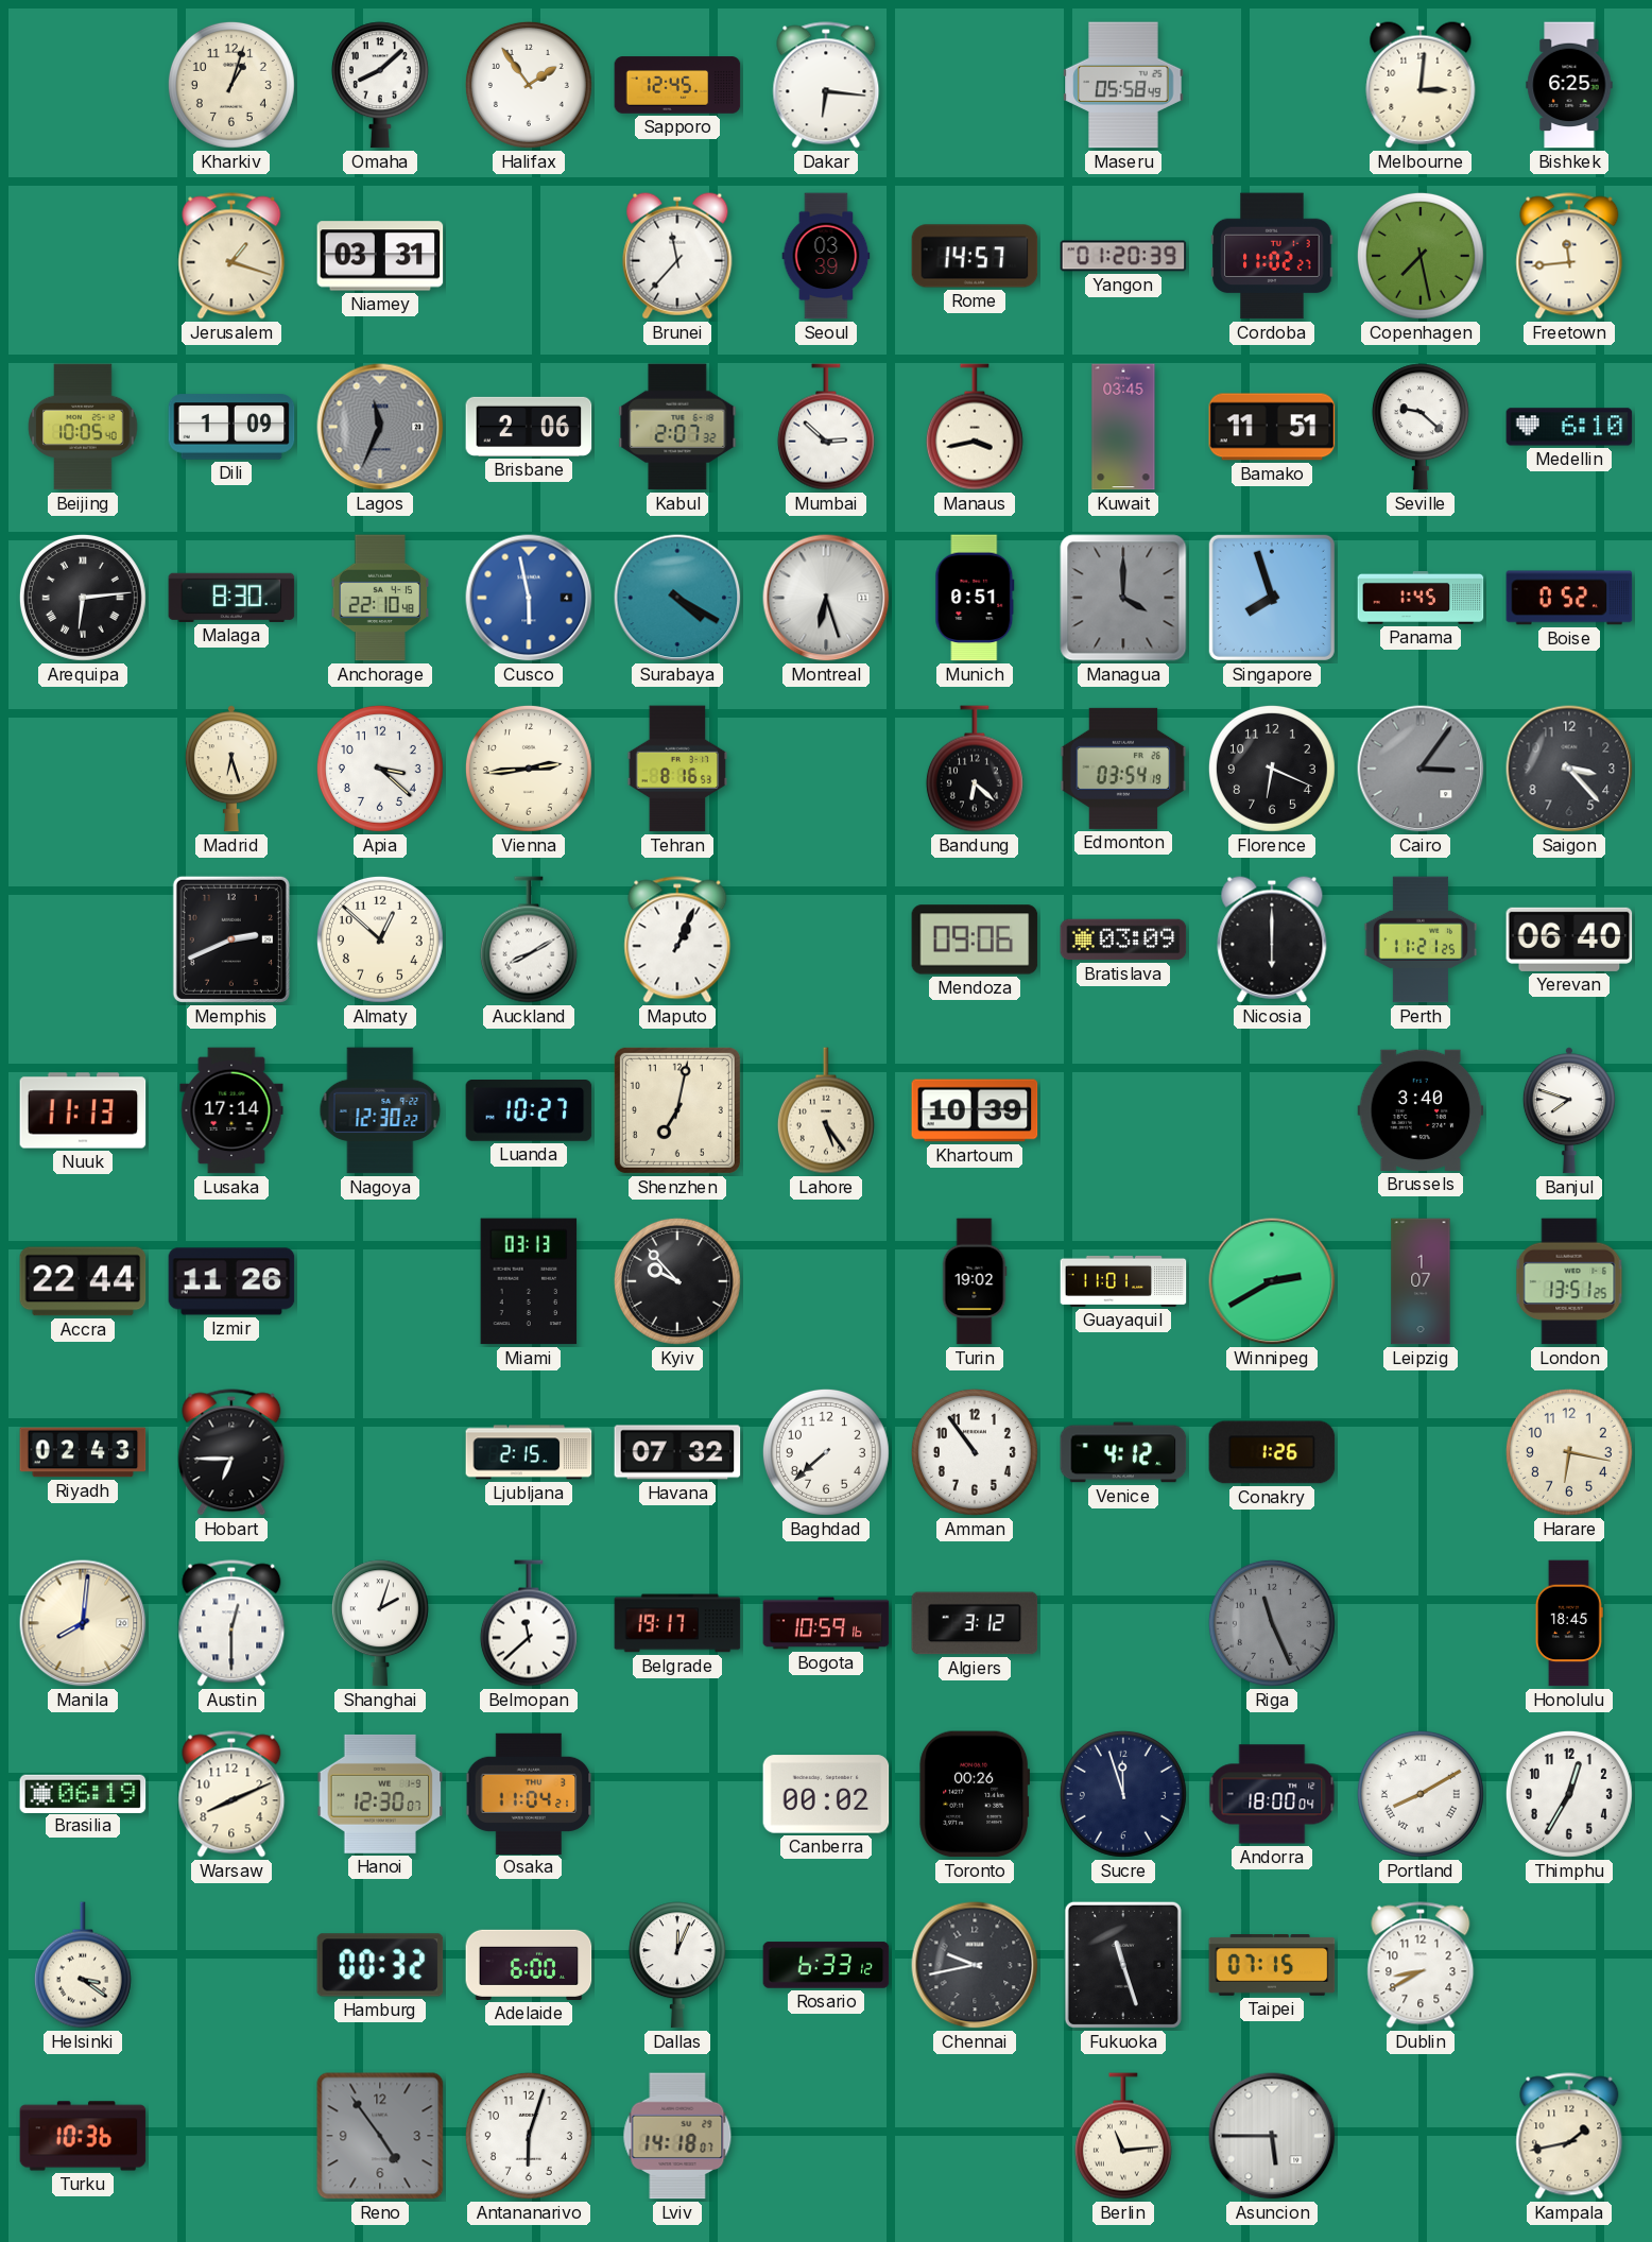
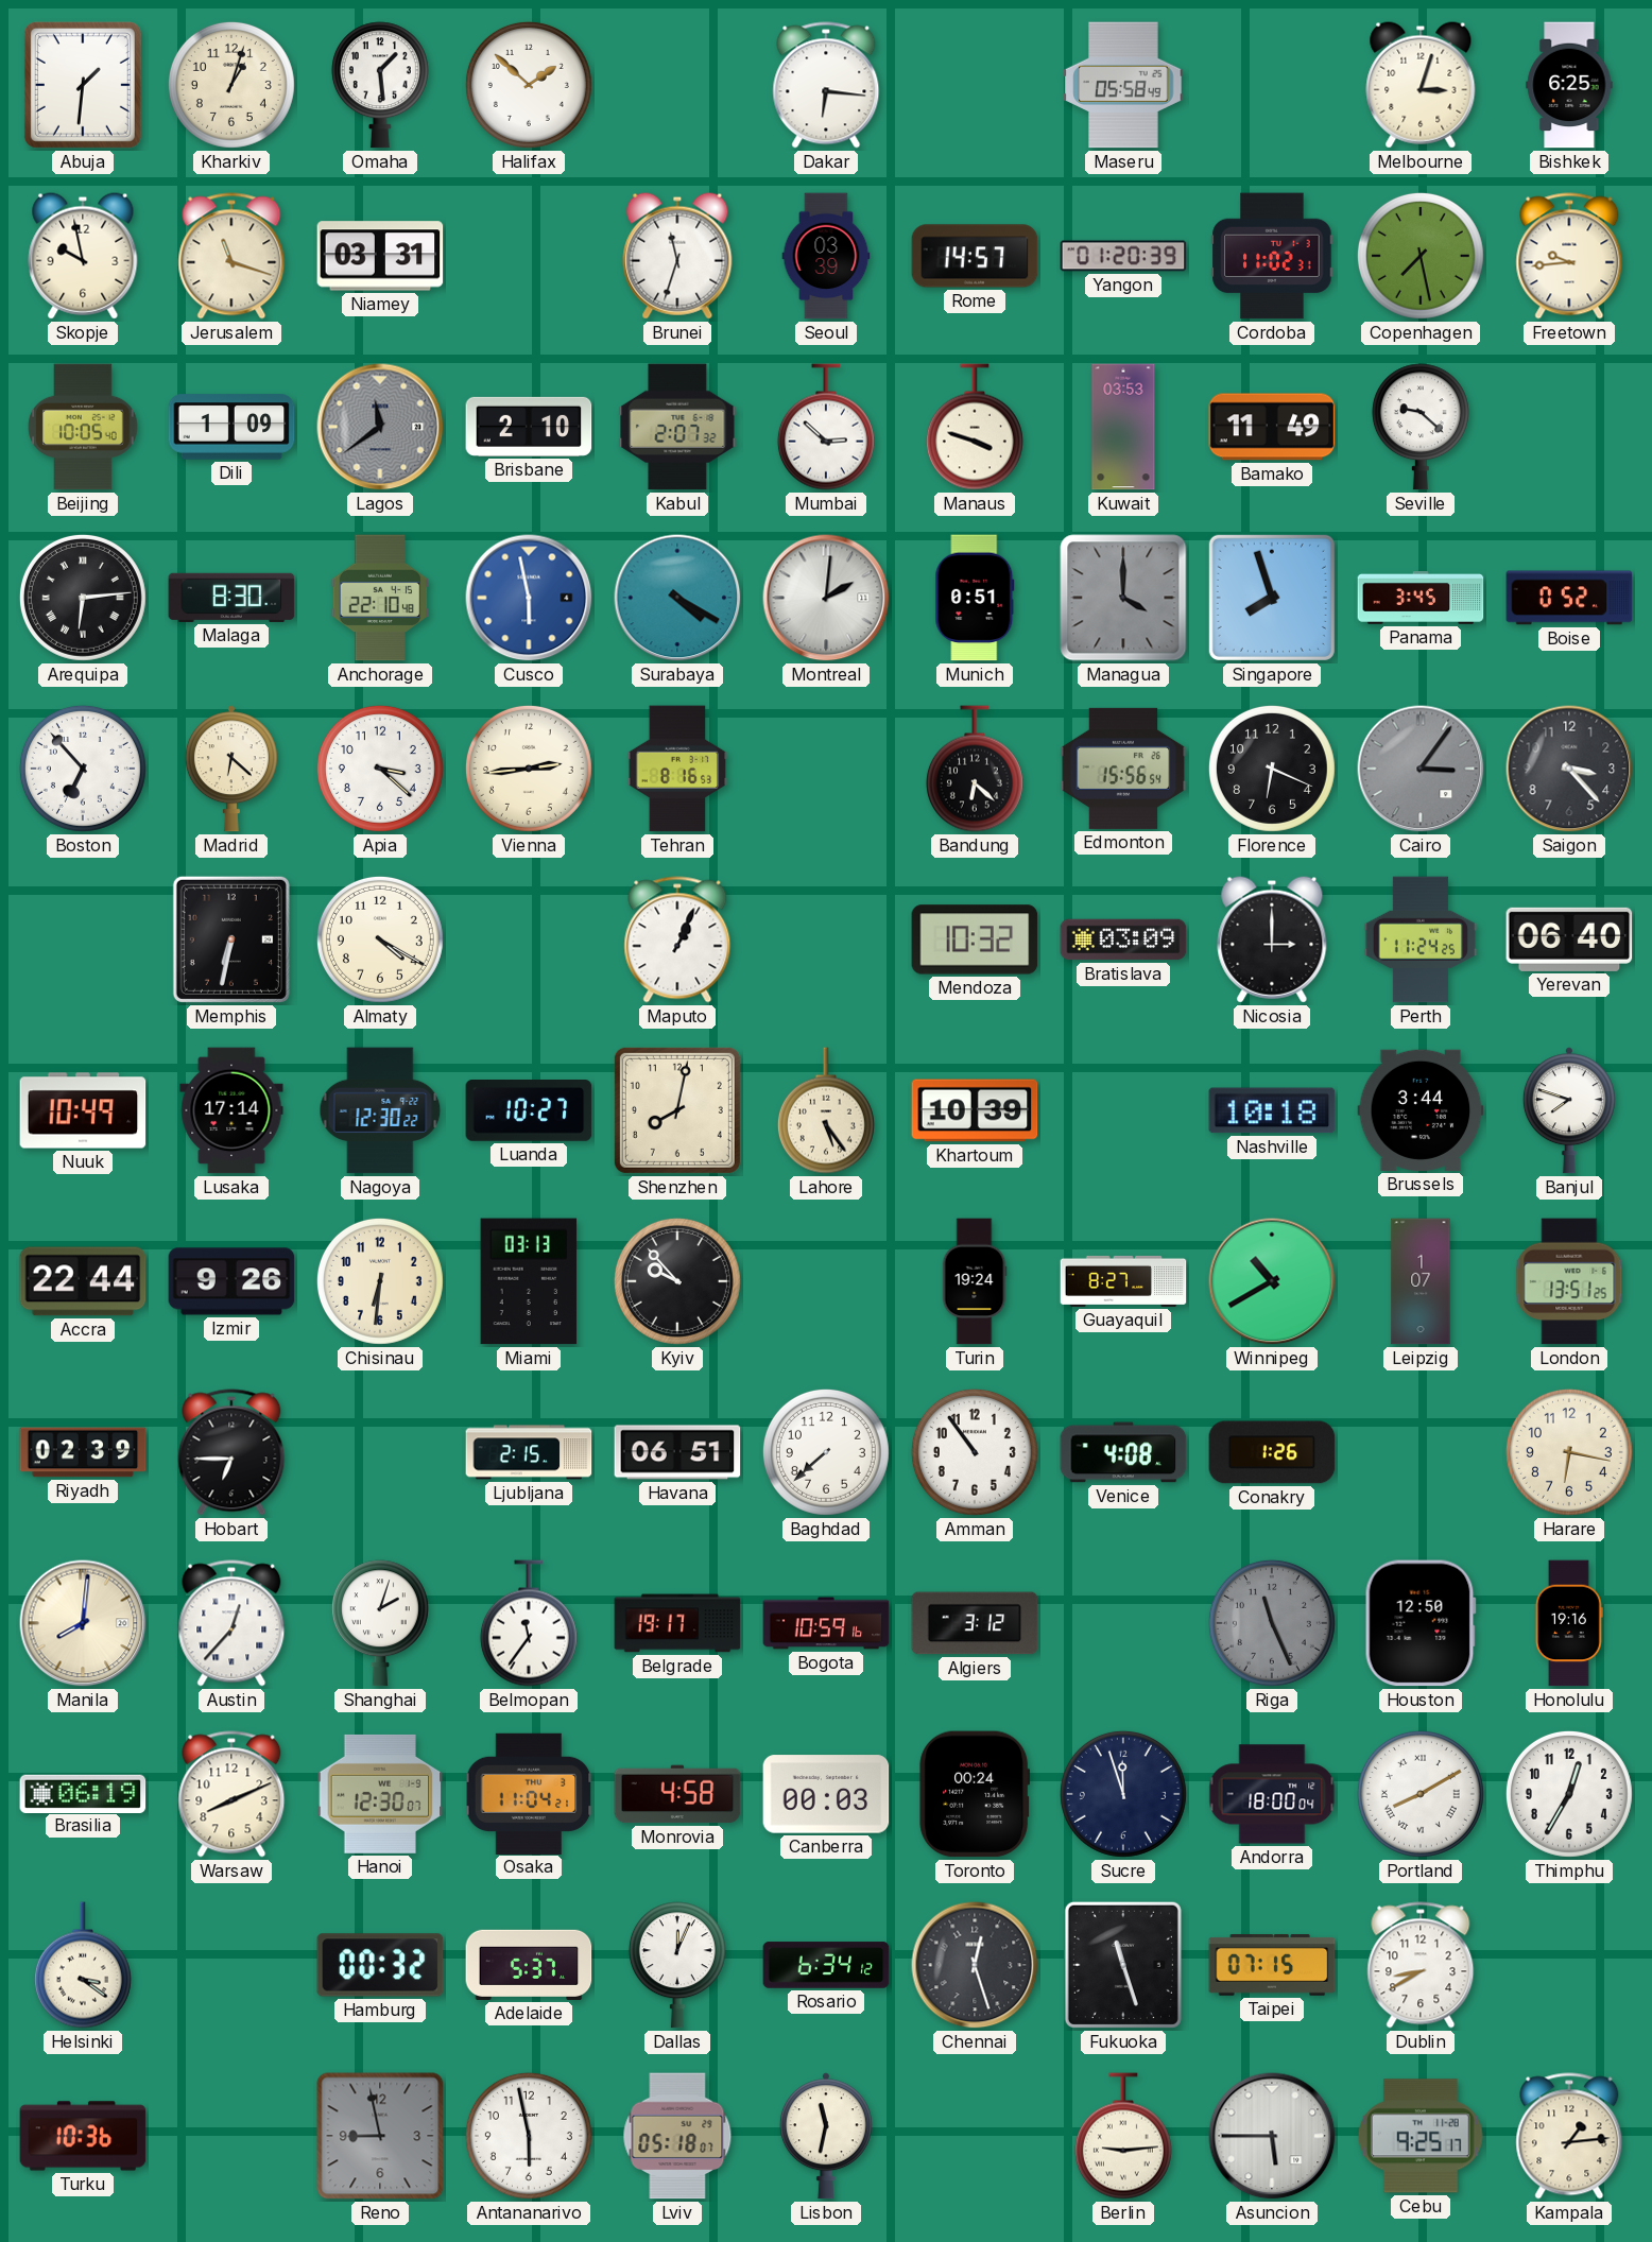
Abuja: none -> 1:31
Omaha: 8:08 -> 1:29
Halifax: 1:54 -> 1:52
Sapporo: 12:45 -> none
Melbourne: 3:01 -> 3:03
Skopje: none -> 9:58
Jerusalem: 1:18 -> 11:18
Brunei: 11:37 -> 11:33
Cordoba: 11:02:27 -> 11:02:31
Freetown: 11:44 -> 9:44
Lagos: 11:34 -> 11:39
Brisbane: 2:06 -> 2:10
Manaus: 3:43 -> 3:48
Kuwait: 03:45 -> 03:53
Bamako: 11:51 -> 11:49
Medellin: 6:10 -> none
Montreal: 6:27 -> 2:01
Panama: 1:45 -> 3:45
Boston: none -> 6:53
Madrid: 6:27 -> 6:22
Edmonton: 03:54 -> 15:56
Memphis: 2:41 -> 6:32
Almaty: 12:52 -> 4:20
Auckland: 8:10 -> none
Mendoza: 09:06 -> 10:32
Nicosia: 6:00 -> 3:00
Perth: 11:21 -> 11:24
Nuuk: 11:13 -> 10:49
Shenzhen: 7:02 -> 8:02
Nashville: none -> 10:18
Brussels: 3:40 -> 3:44
Izmir: 11:26 -> 9:26
Chisinau: none -> 6:31
Turin: 19:02 -> 19:24
Guayaquil: 11:01 -> 8:27
Winnipeg: 2:40 -> 10:40
Riyadh: 02:43 -> 02:39
Havana: 07:32 -> 06:51
Venice: 4:12 -> 4:08
Austin: 12:30 -> 12:37
Belmopan: 11:38 -> 11:36
Houston: none -> 12:50
Honolulu: 18:45 -> 19:16
Monrovia: none -> 4:58
Canberra: 00:02 -> 00:03
Toronto: 00:26 -> 00:24
Adelaide: 6:00 -> 5:37
Rosario: 6:33 -> 6:34
Chennai: 9:43 -> 12:27
Reno: 4:54 -> 8:58
Antananarivo: 6:03 -> 5:58
Lviv: 14:18 -> 05:18
Lisbon: none -> 11:32
Berlin: 11:14 -> 9:14
Cebu: none -> 9:25
Kampala: 1:43 -> 1:14
